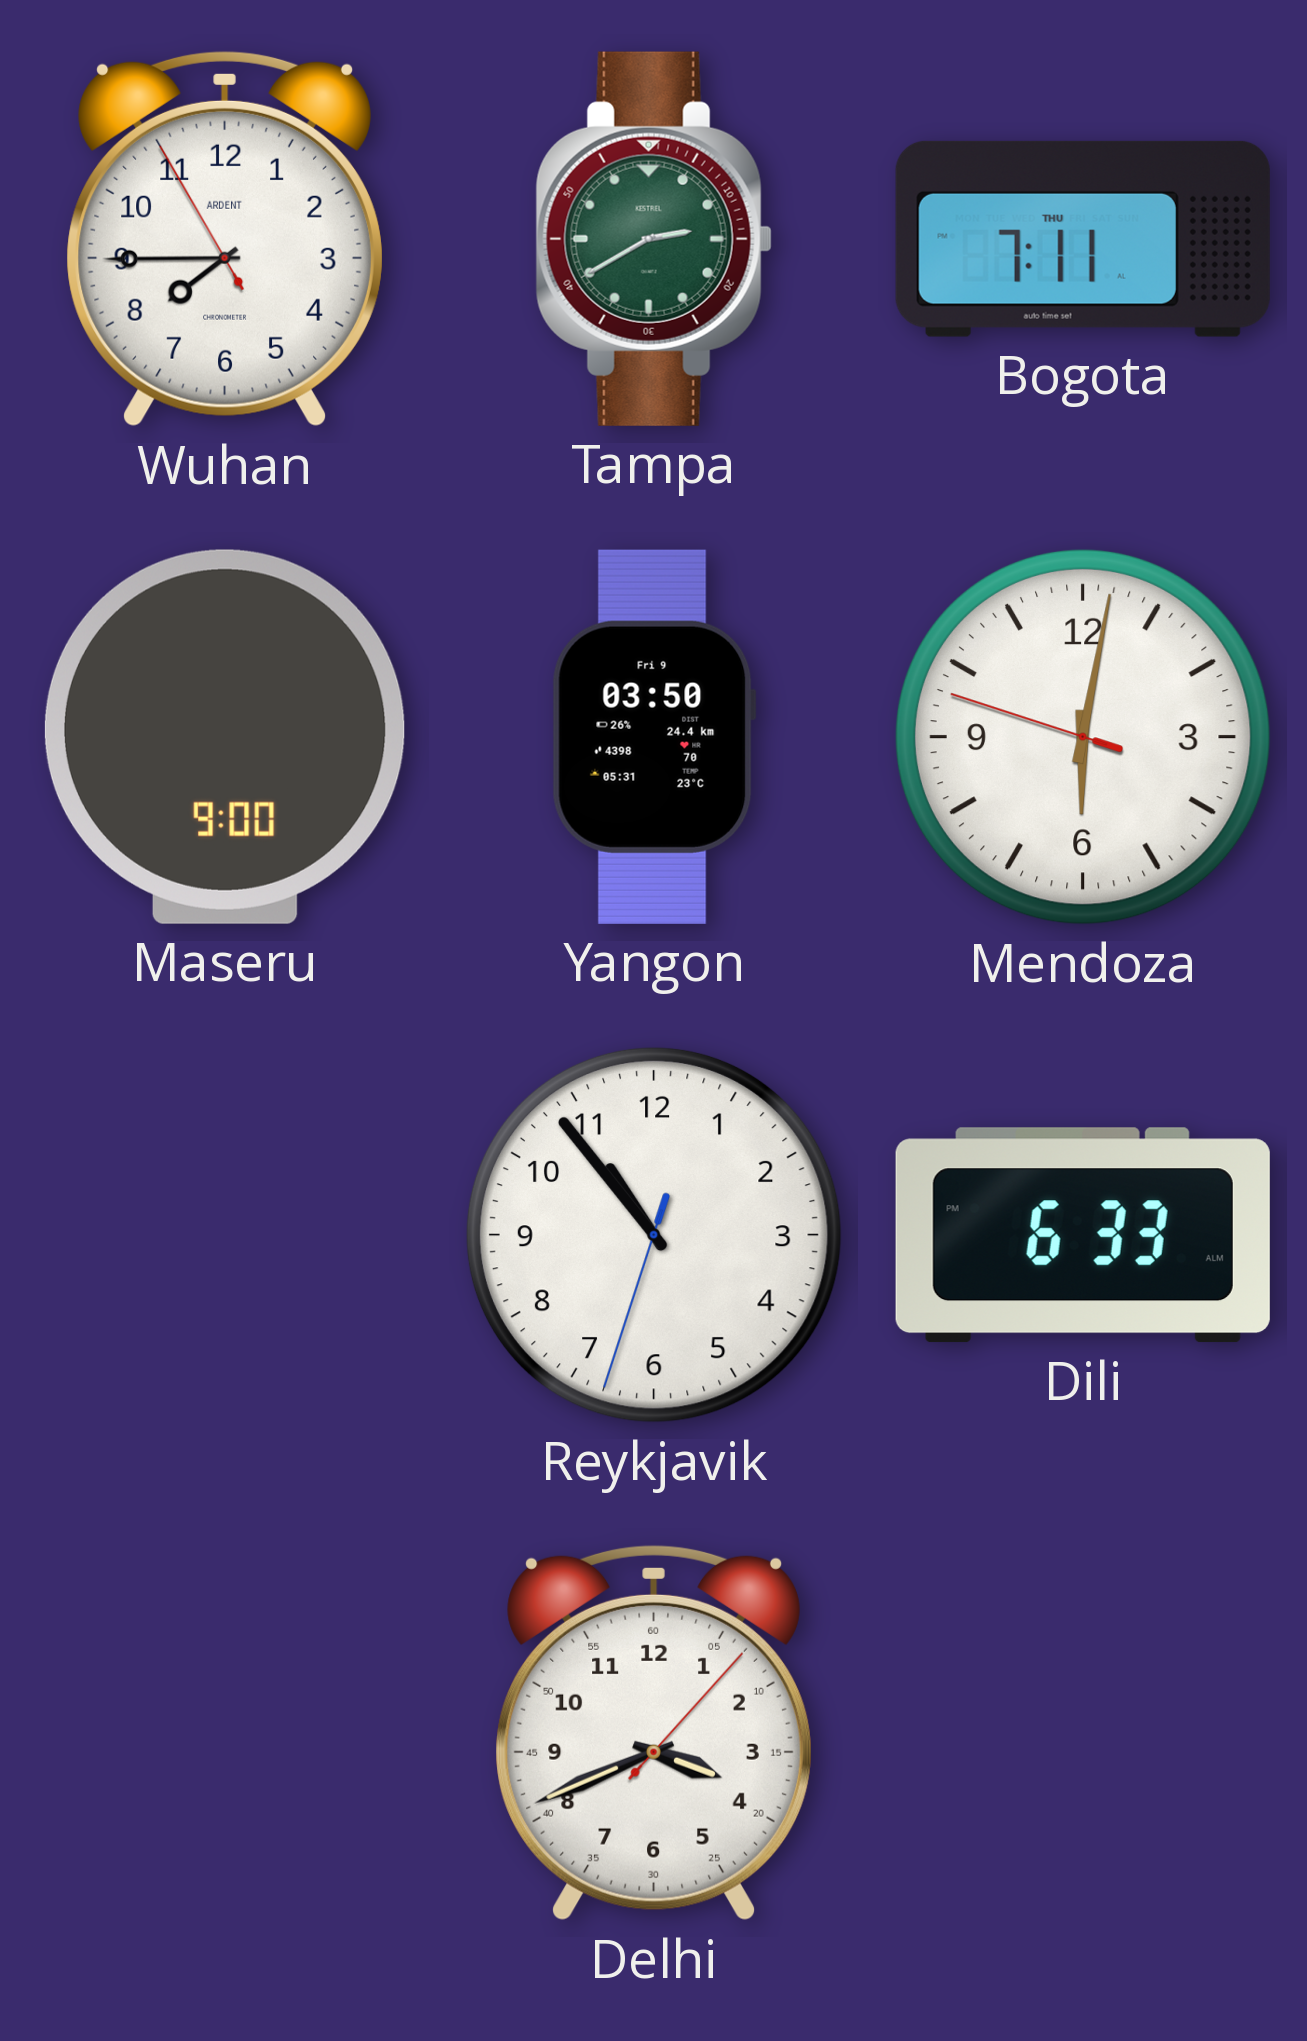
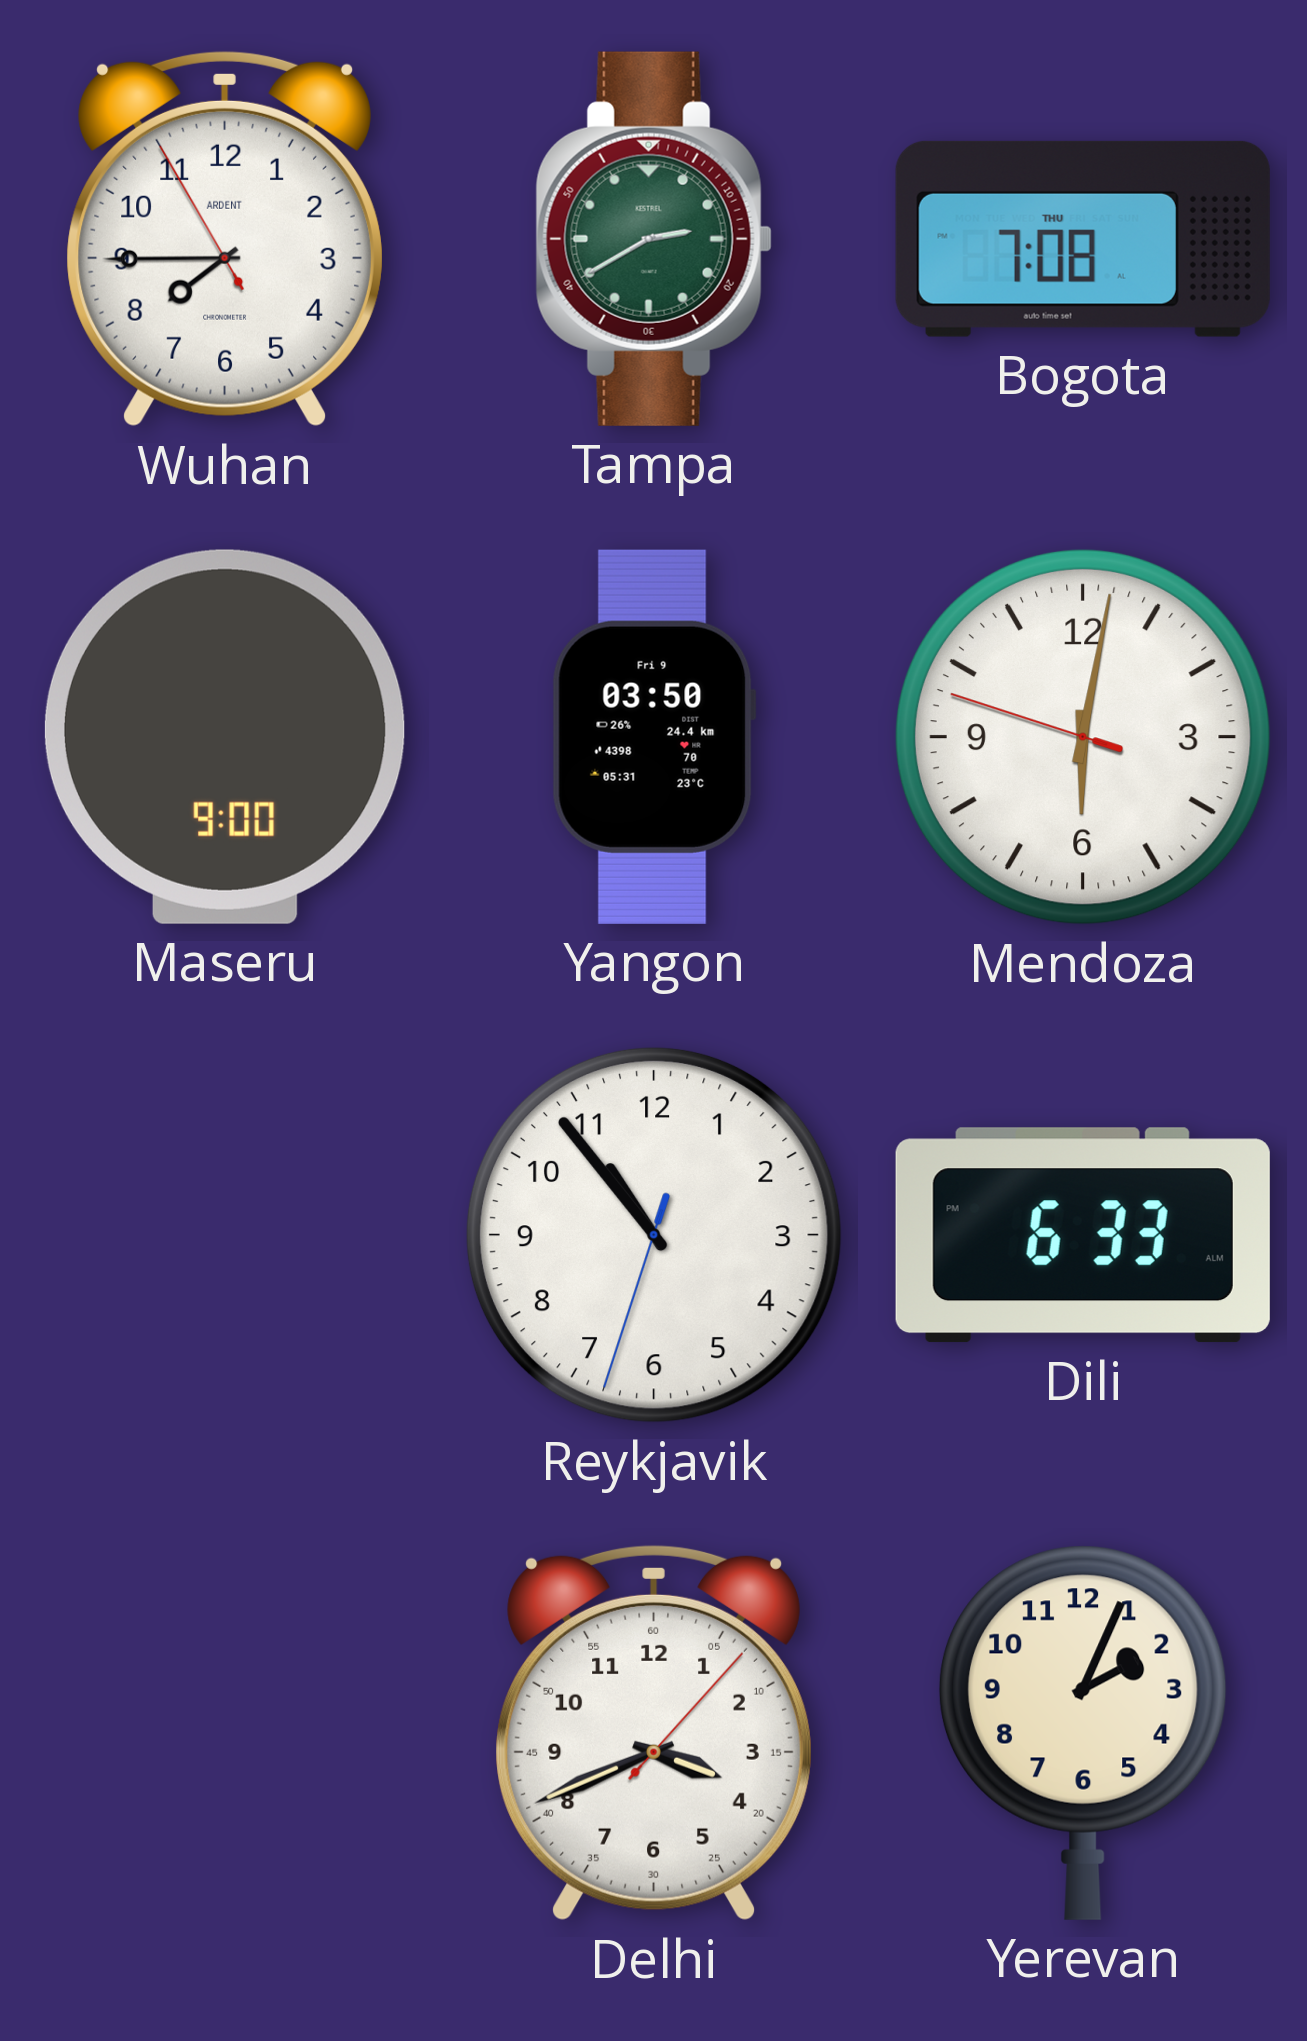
Bogota: 7:11 -> 7:08
Yerevan: none -> 2:04
